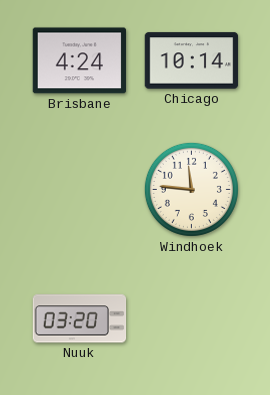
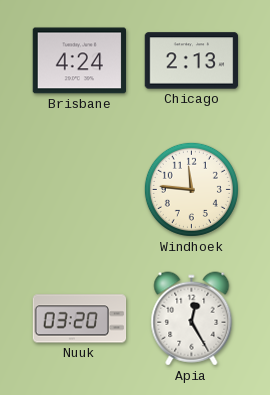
Chicago: 10:14 -> 2:13
Apia: none -> 12:25
